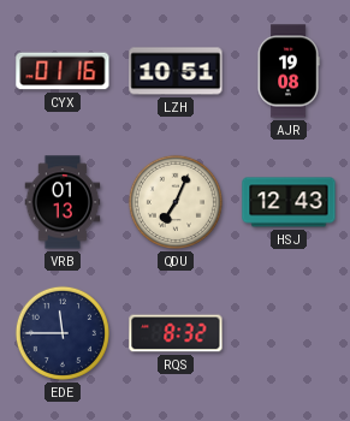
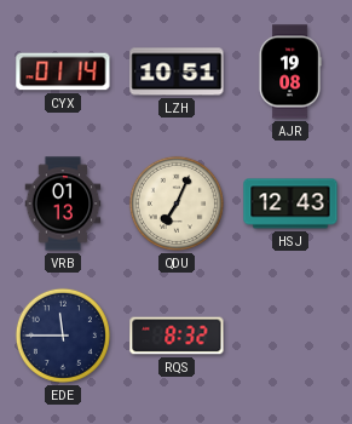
CYX: 01:16 -> 01:14
